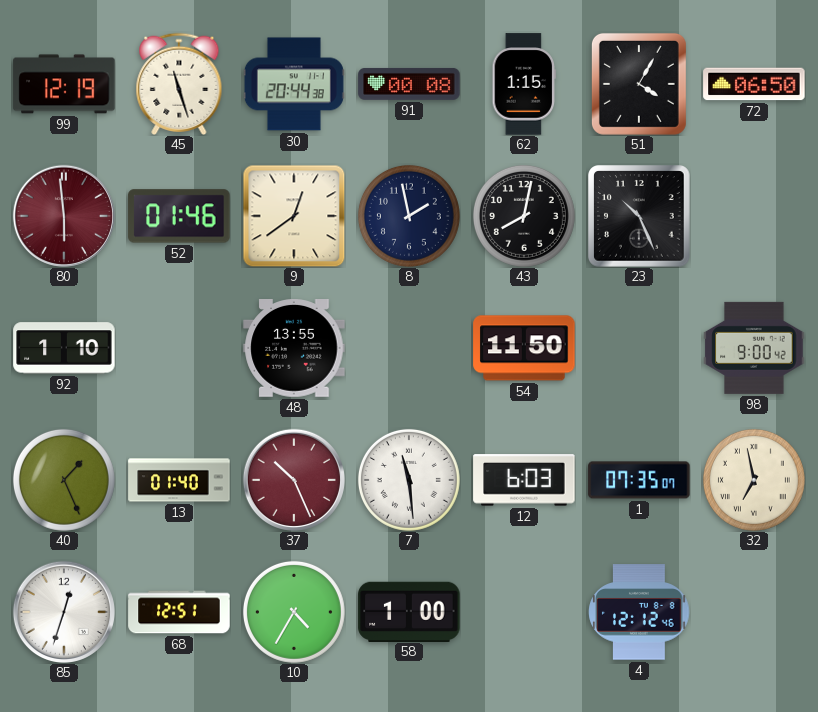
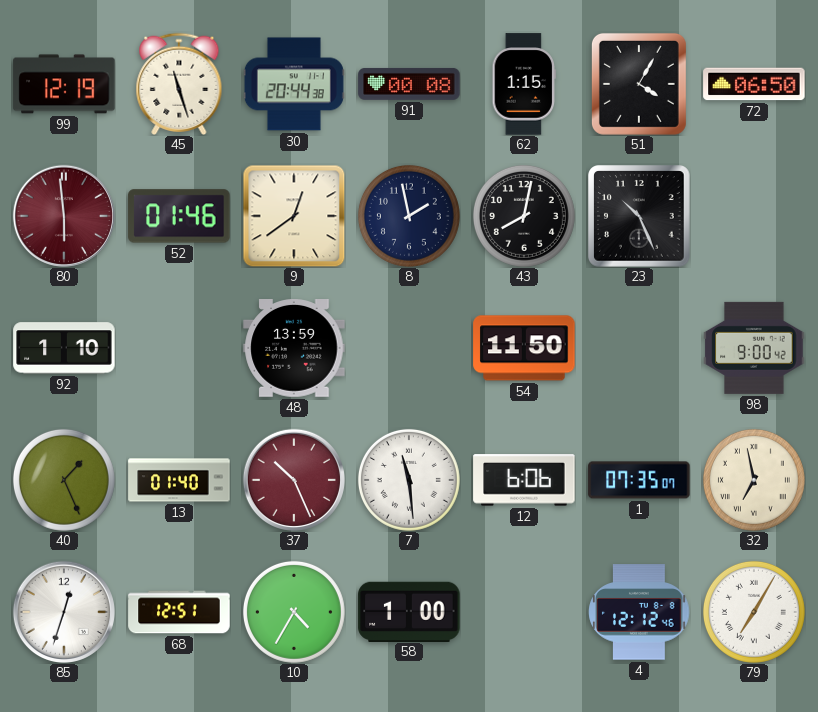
48: 13:55 -> 13:59
12: 6:03 -> 6:06
79: none -> 7:05
